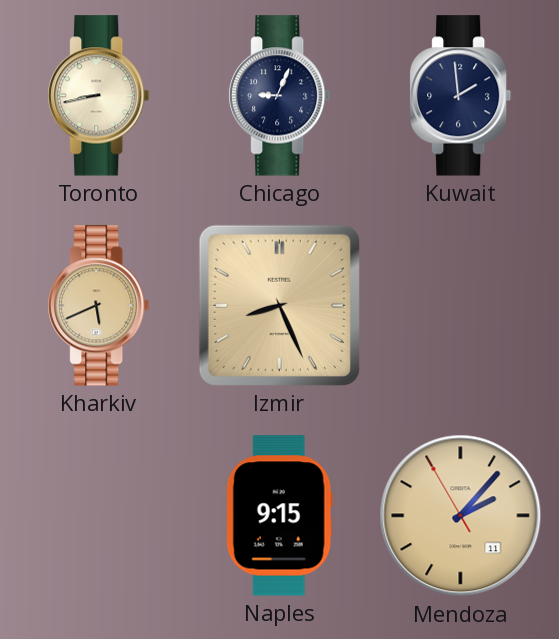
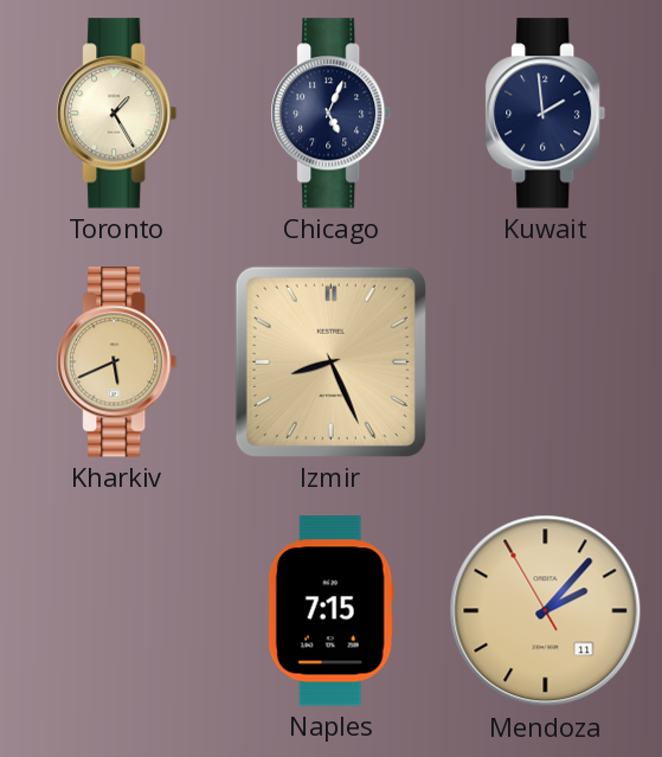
Toronto: 8:43 -> 1:25
Chicago: 9:04 -> 5:04
Naples: 9:15 -> 7:15
